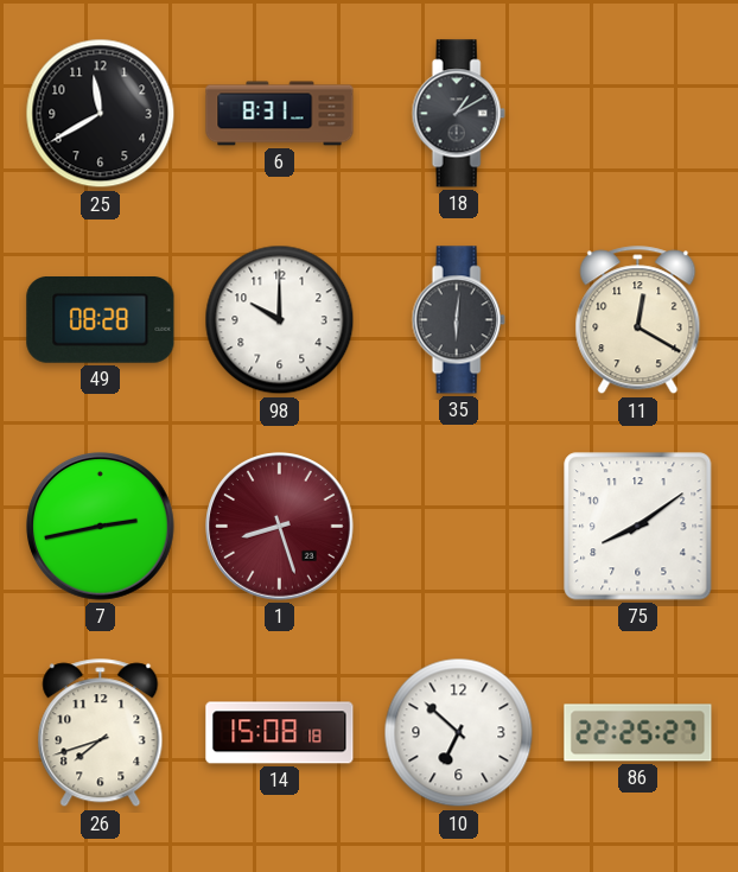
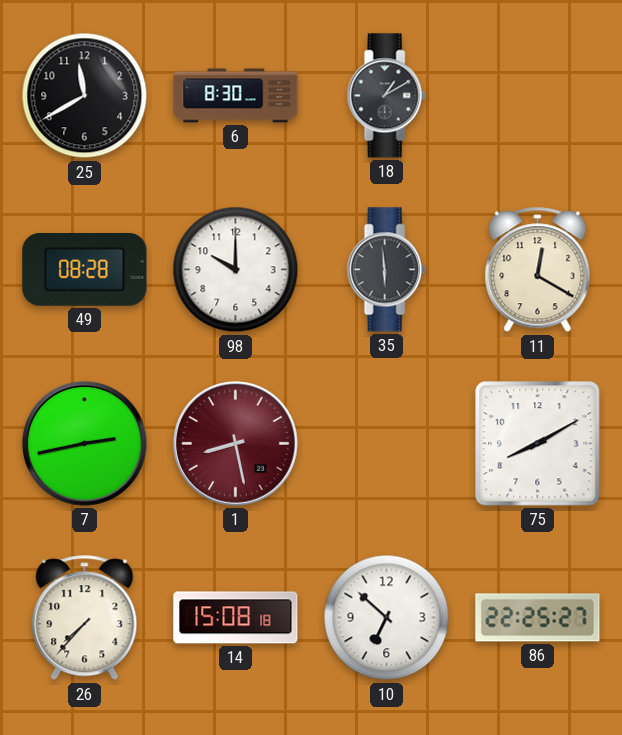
6: 8:31 -> 8:30
35: 6:01 -> 5:59
1: 8:27 -> 8:28
75: 8:09 -> 8:10
26: 7:42 -> 7:37
